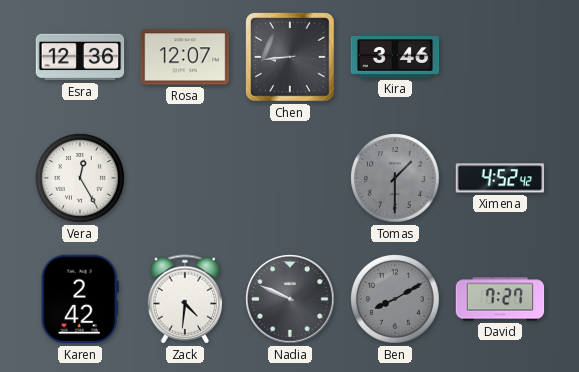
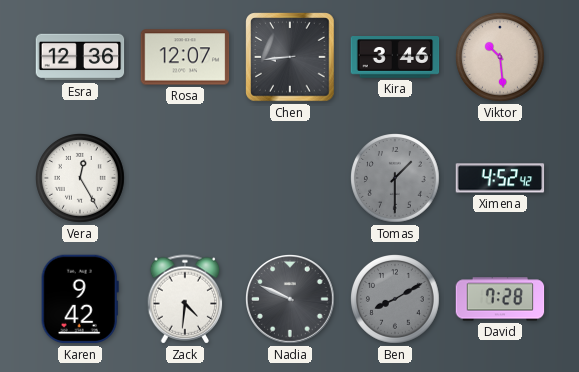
Viktor: none -> 10:29
Karen: 2:42 -> 9:42
David: 7:27 -> 7:28
